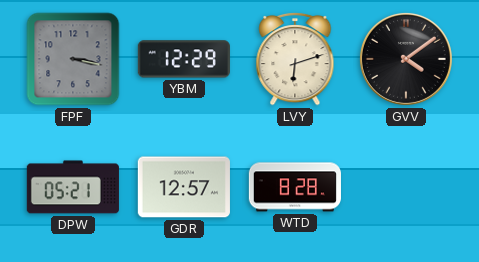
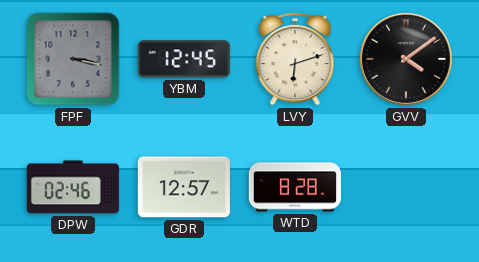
YBM: 12:29 -> 12:45
DPW: 05:21 -> 02:46
